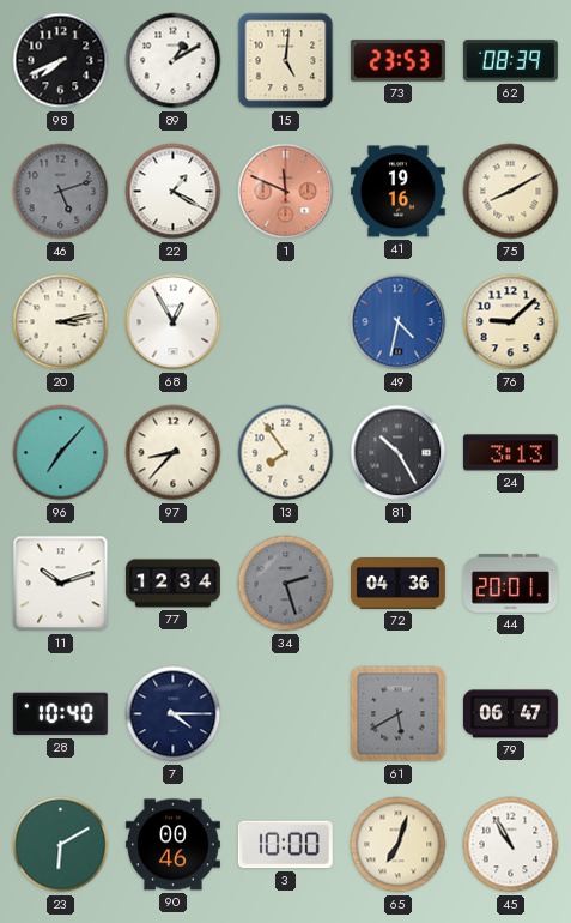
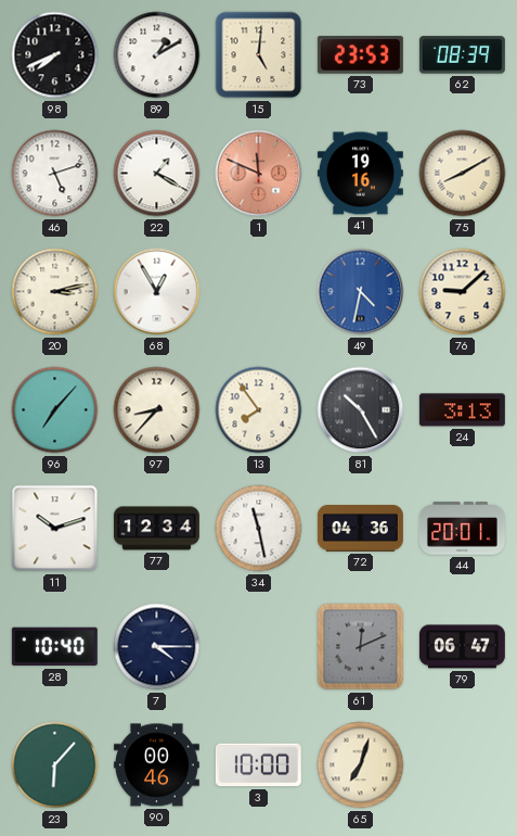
46 dial: grey -> white
34: 2:27 -> 11:28
34 dial: grey -> white
61: 5:40 -> 12:11
23: 6:10 -> 6:07
45: 10:55 -> none
